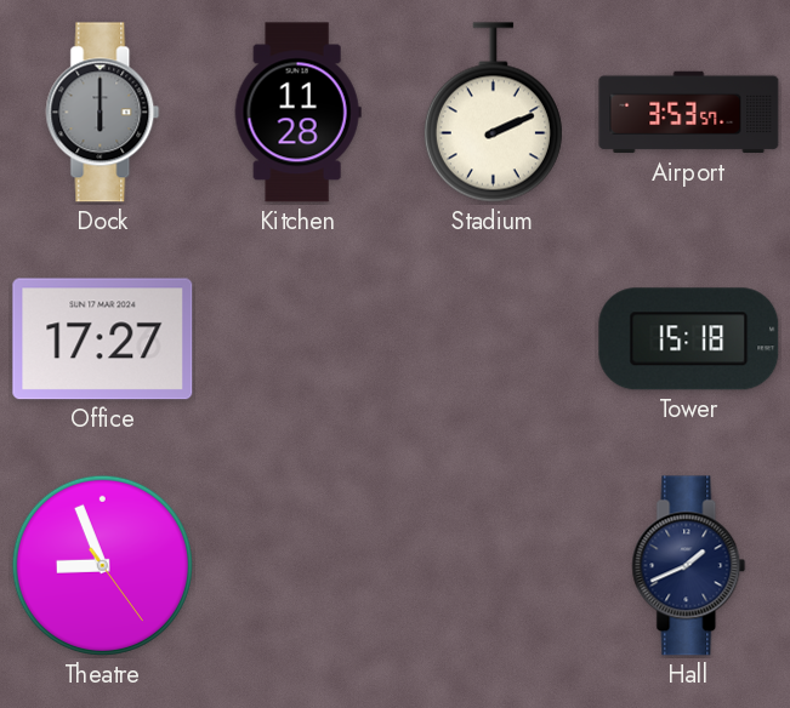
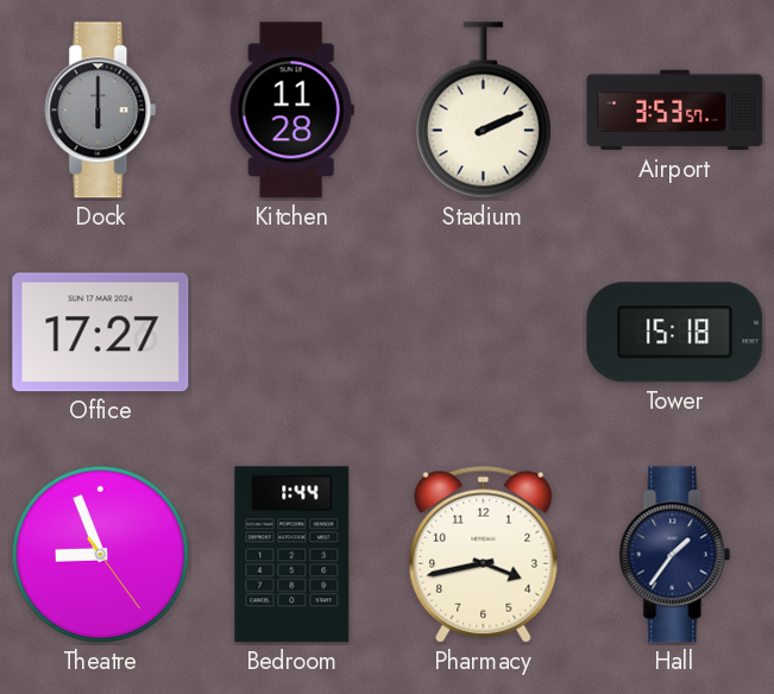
Bedroom: none -> 1:44
Pharmacy: none -> 3:43
Hall: 1:41 -> 1:36
